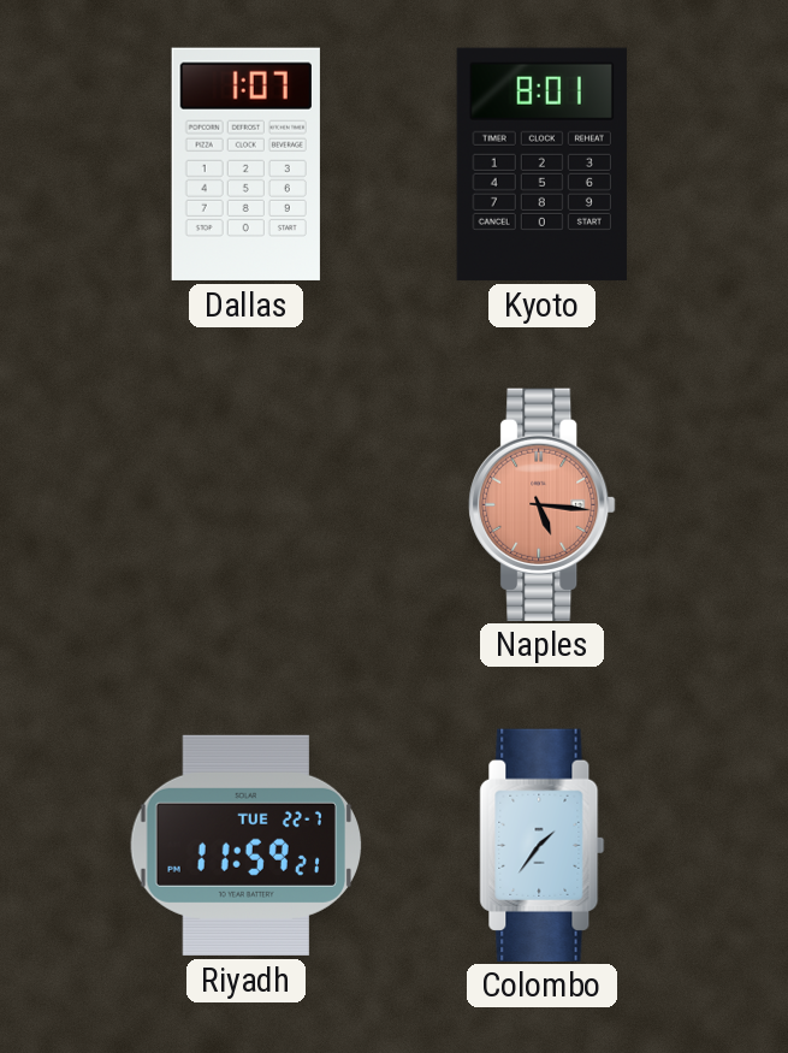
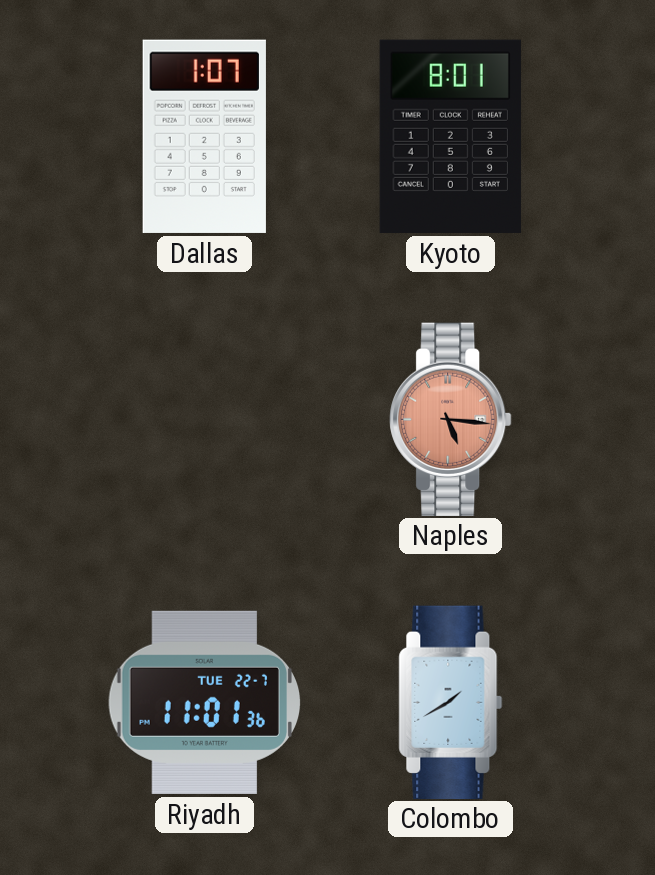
Riyadh: 11:59 -> 11:01
Colombo: 1:36 -> 1:40
